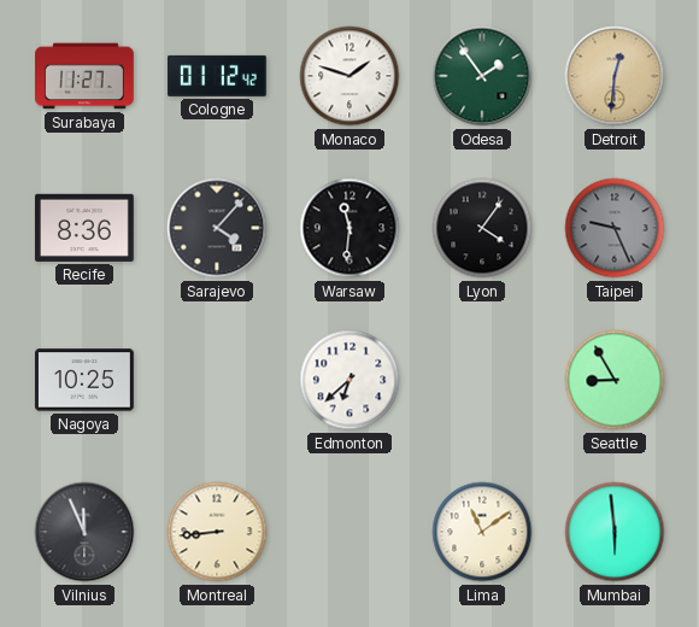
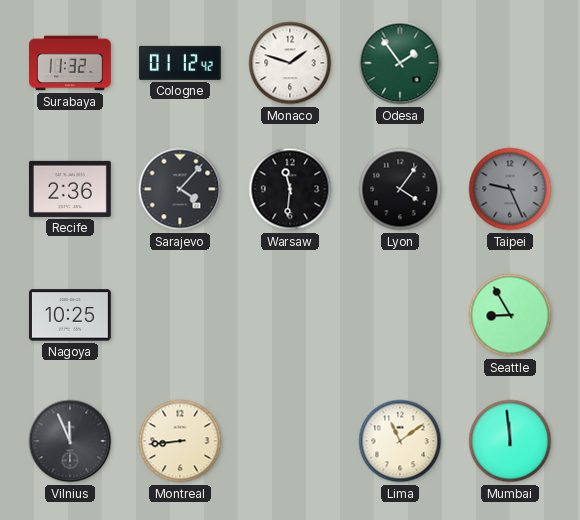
Surabaya: 11:27 -> 11:32
Detroit: 12:31 -> none
Recife: 8:36 -> 2:36
Edmonton: 6:38 -> none
Mumbai: 5:59 -> 11:59
